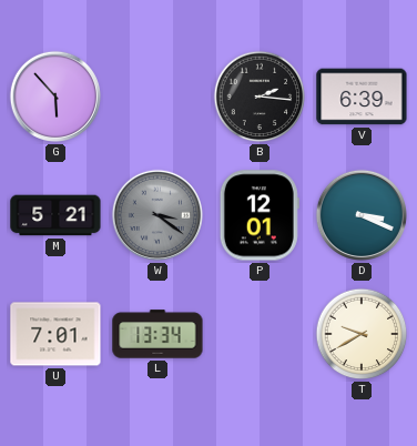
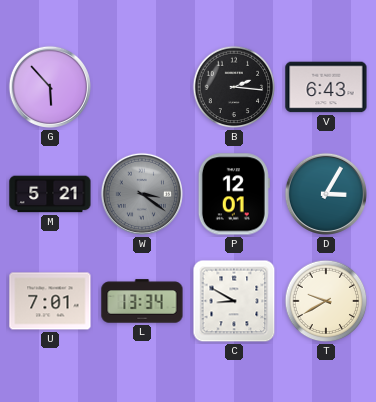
V: 6:39 -> 6:43
D: 3:19 -> 3:05
C: none -> 8:50
